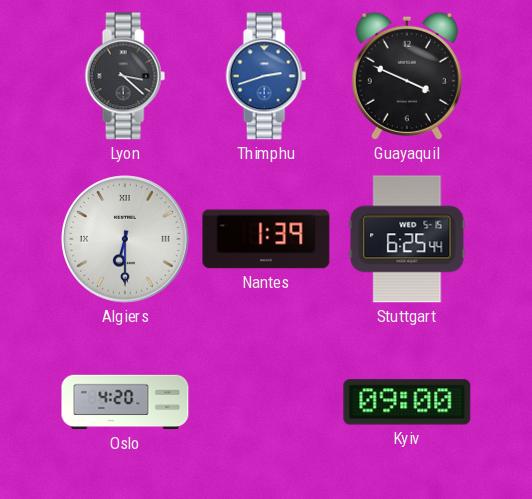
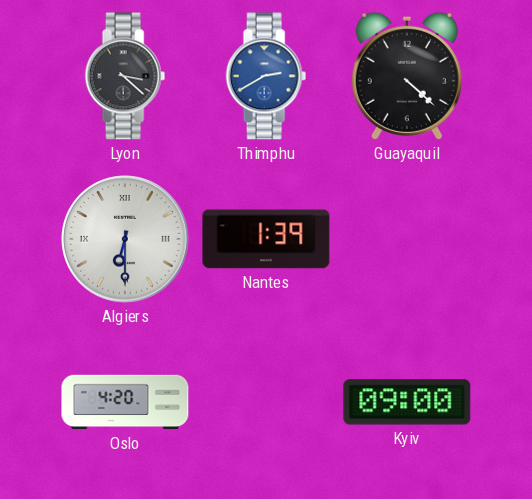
Thimphu: 2:42 -> 2:40
Guayaquil: 3:49 -> 4:22
Stuttgart: 6:25 -> none
